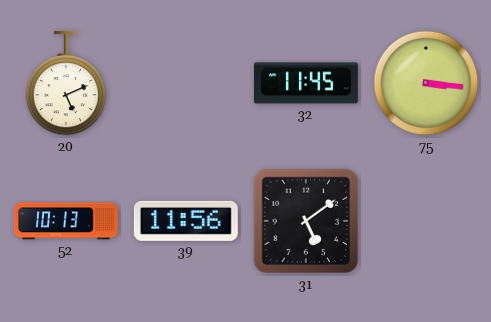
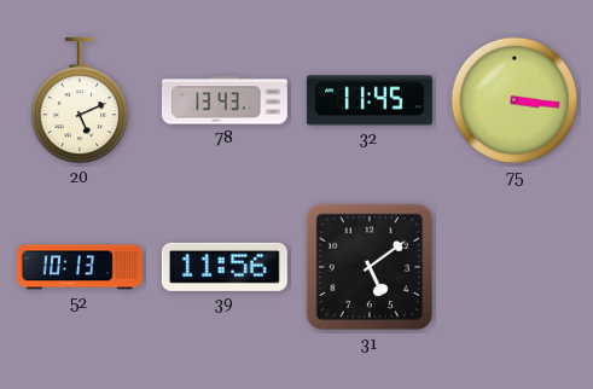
78: none -> 13:43
